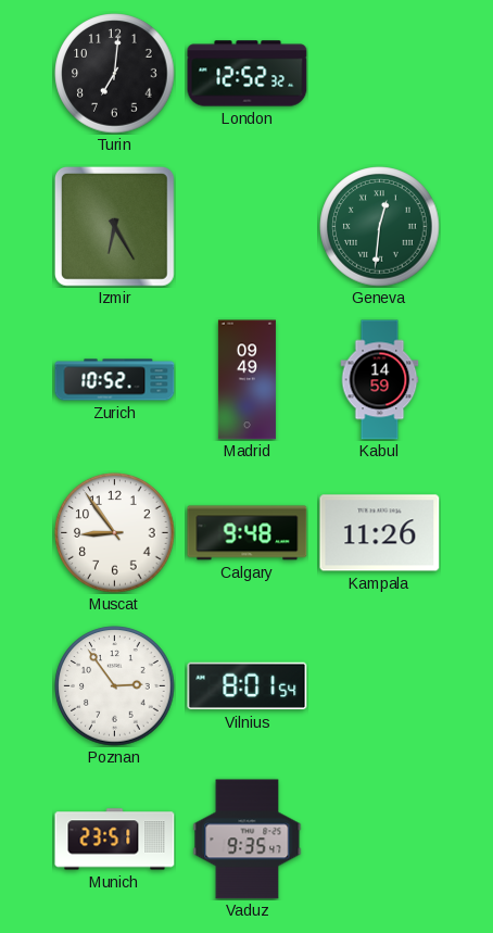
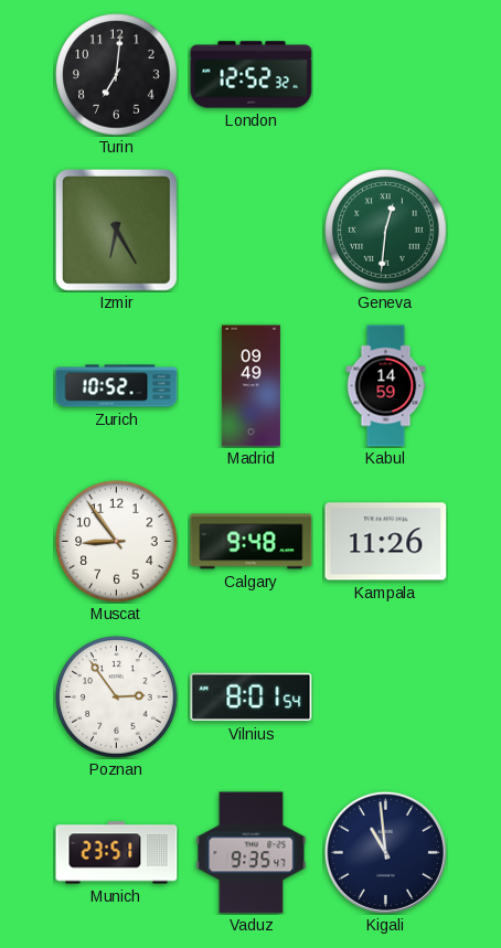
Kigali: none -> 10:59
